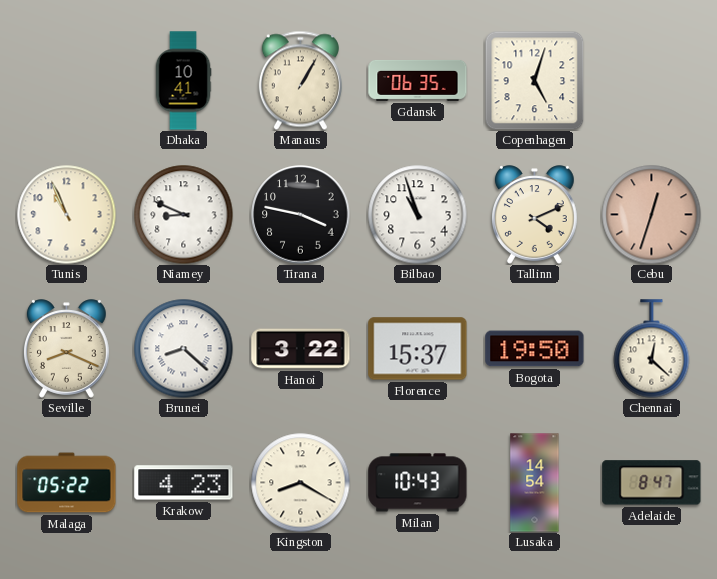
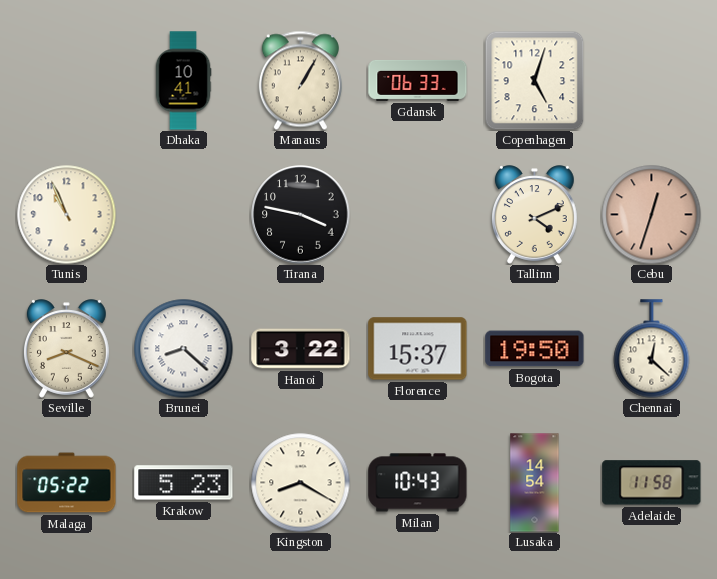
Gdansk: 06:35 -> 06:33
Niamey: 8:49 -> none
Bilbao: 10:57 -> none
Krakow: 4:23 -> 5:23
Adelaide: 8:47 -> 11:58
